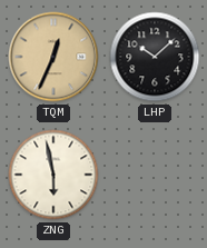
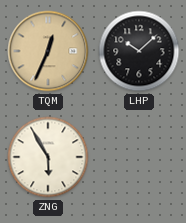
ZNG: 5:58 -> 5:55
